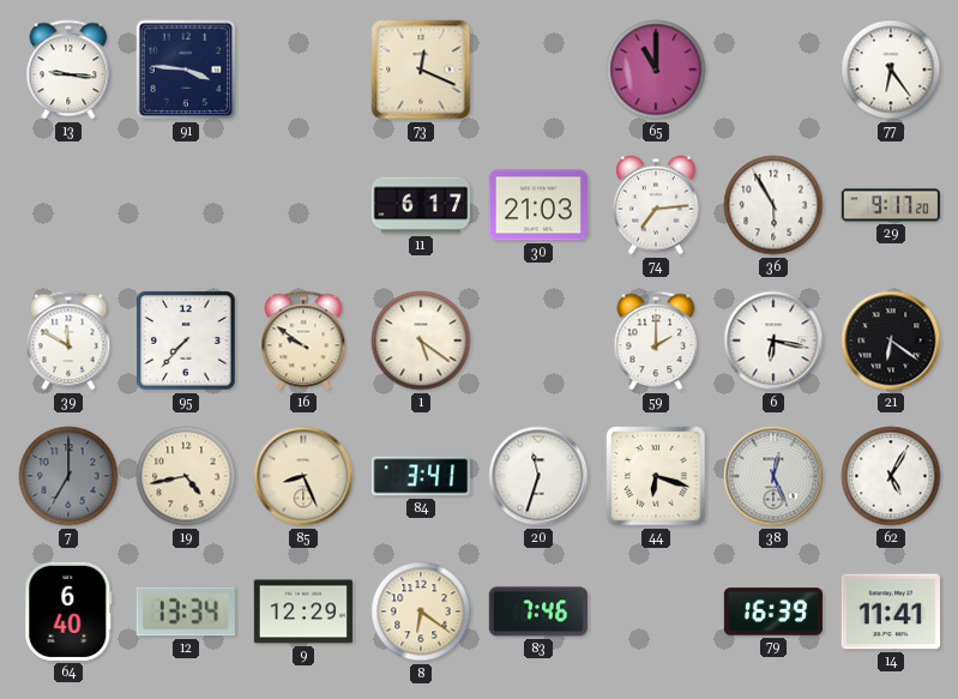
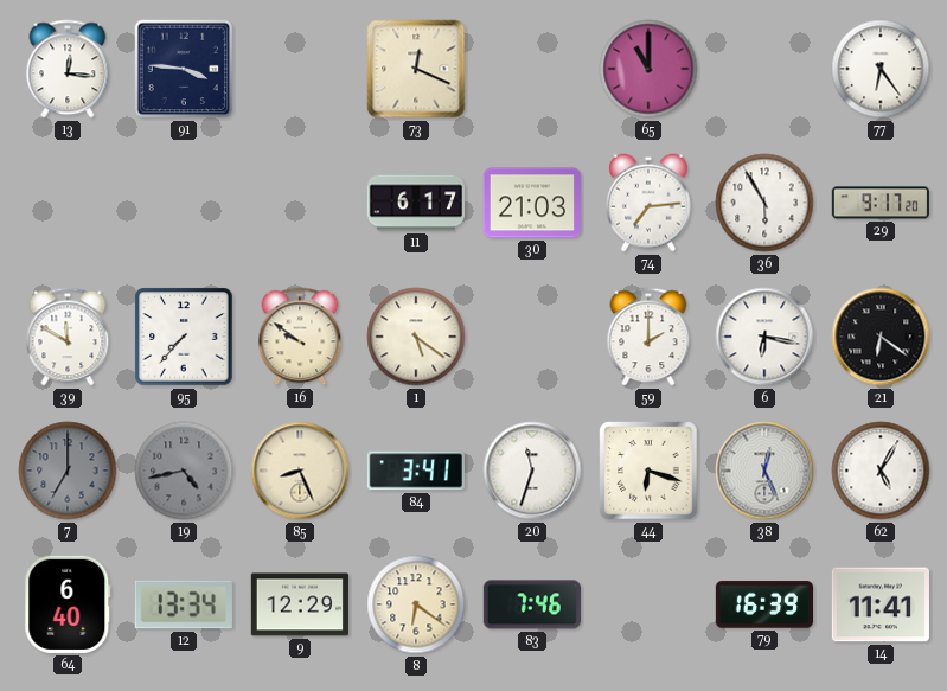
13: 9:16 -> 12:16
19 dial: cream -> grey
